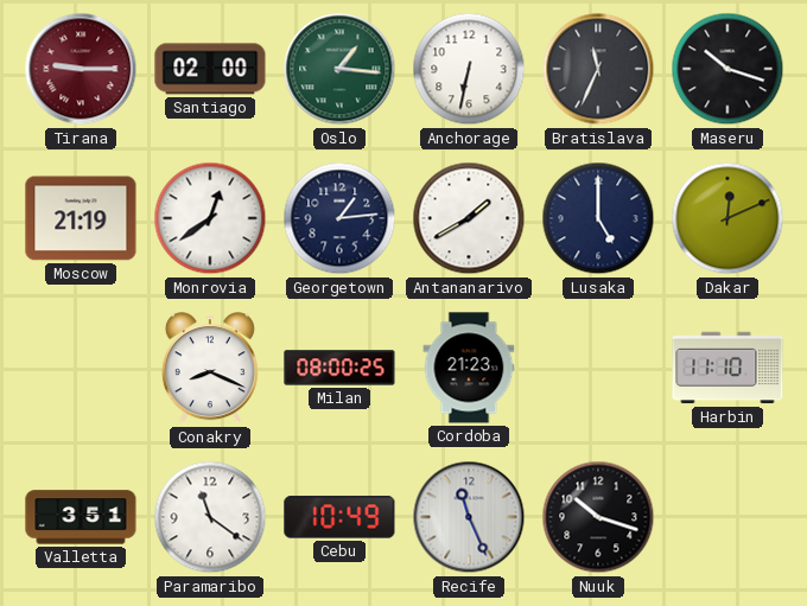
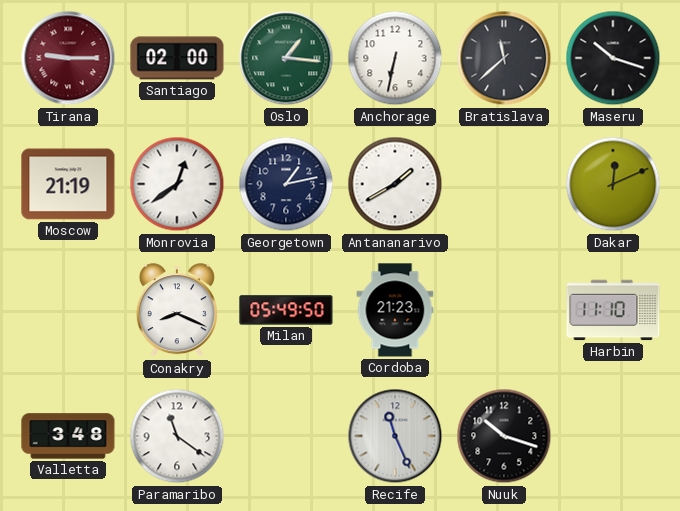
Bratislava: 11:34 -> 11:38
Georgetown: 1:14 -> 1:13
Lusaka: 5:00 -> none
Milan: 08:00 -> 05:49
Valletta: 3:51 -> 3:48
Cebu: 10:49 -> none
